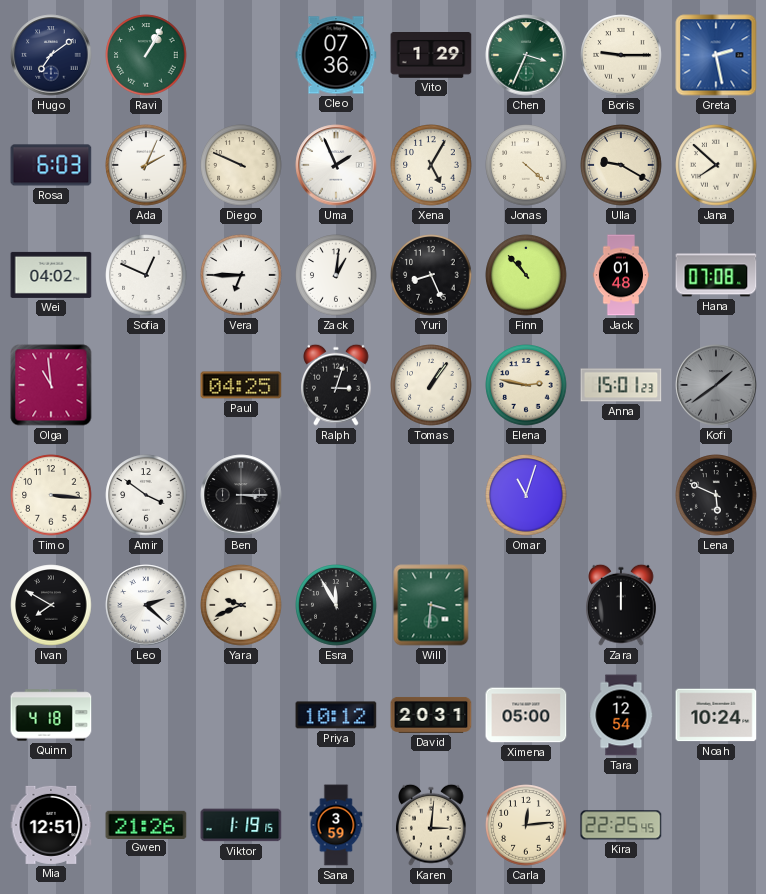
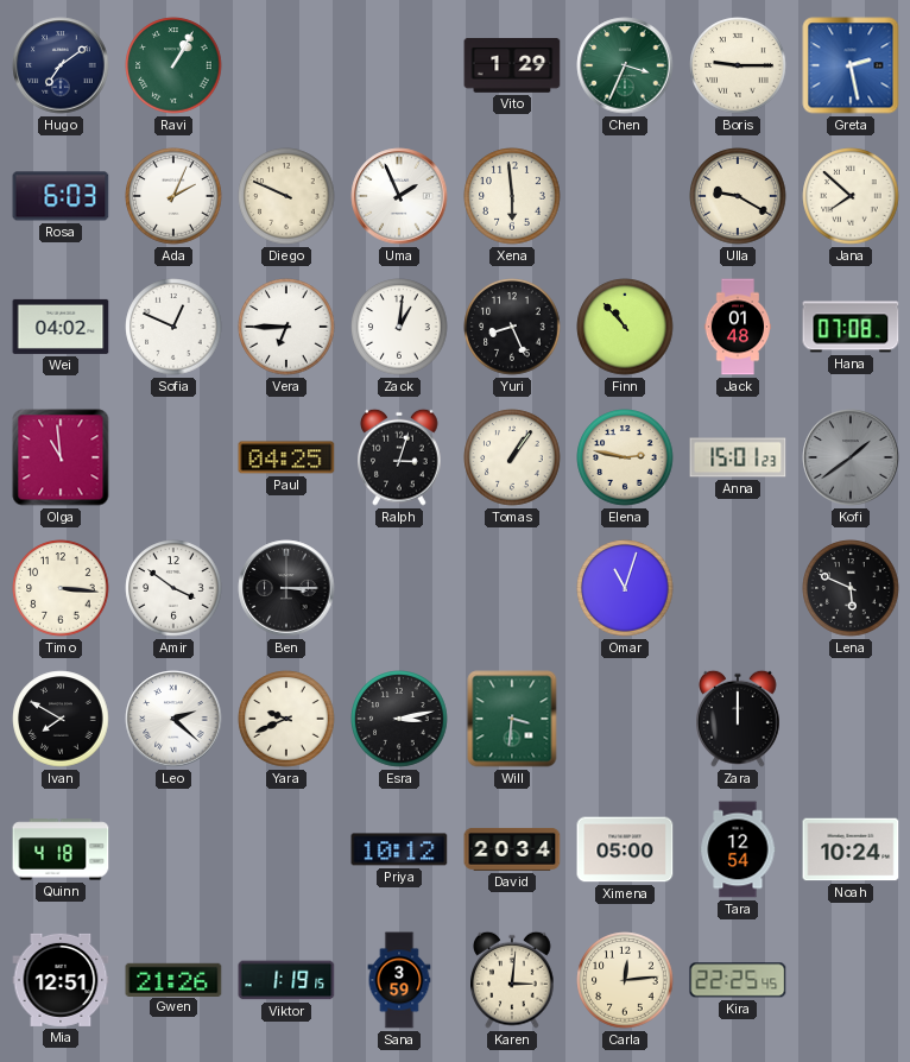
Cleo: 07:36 -> none
Xena: 5:05 -> 5:59
Jonas: 4:22 -> none
Esra: 11:55 -> 3:13
David: 20:31 -> 20:34
